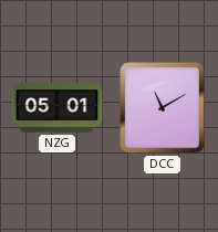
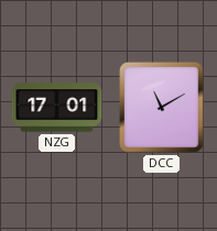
NZG: 05:01 -> 17:01
